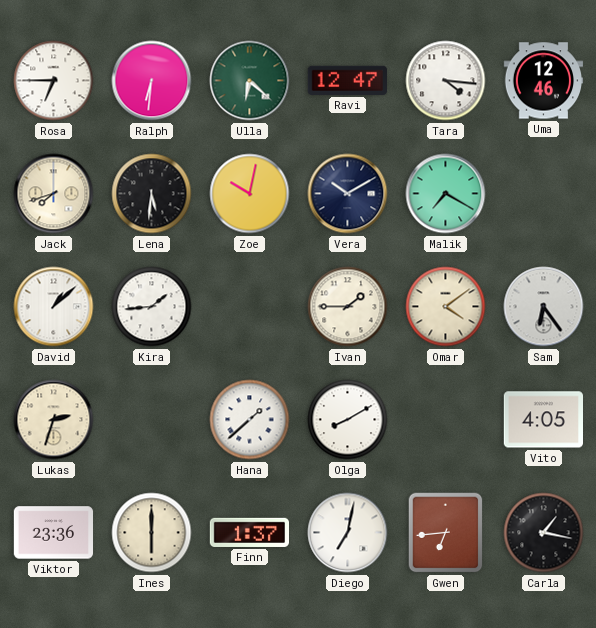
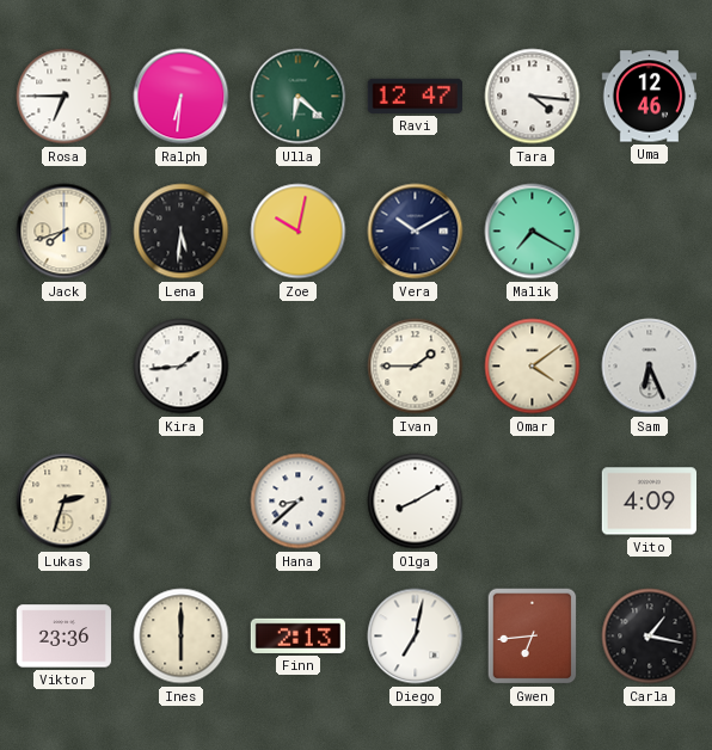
David: 1:08 -> none
Sam: 6:24 -> 6:26
Hana: 1:38 -> 8:38
Vito: 4:05 -> 4:09
Finn: 1:37 -> 2:13
